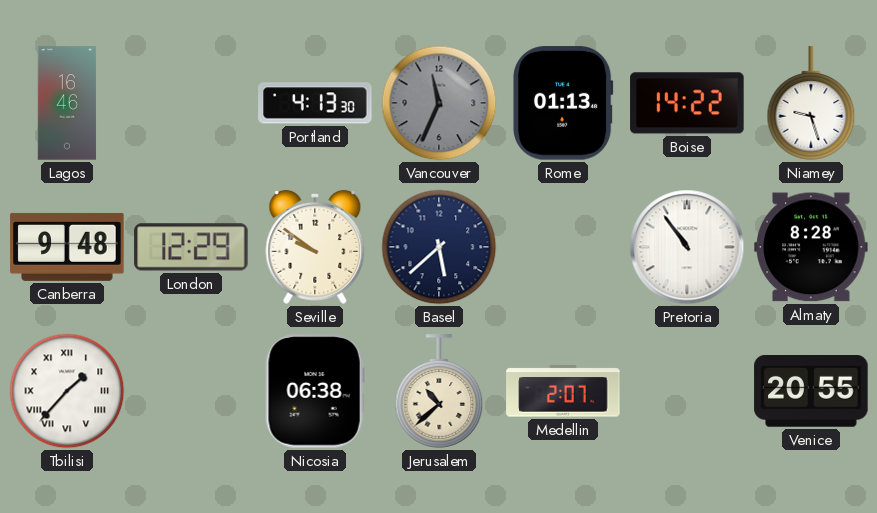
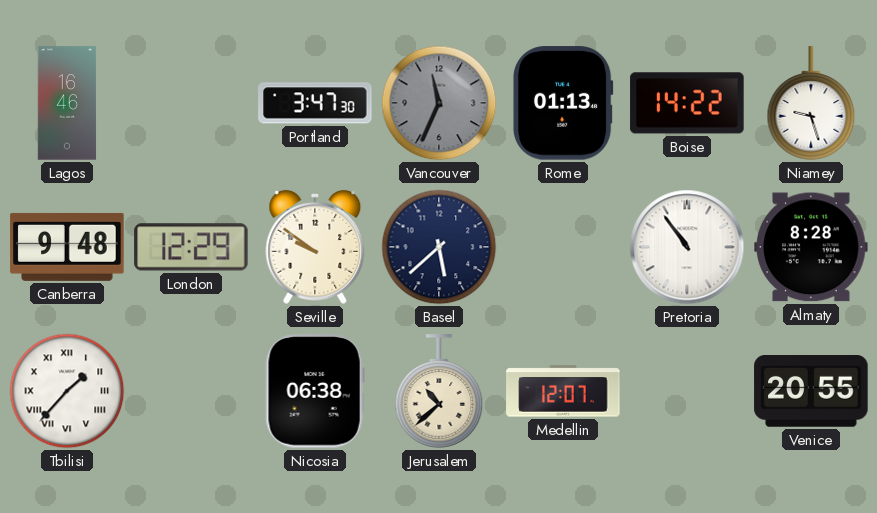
Portland: 4:13 -> 3:47
Medellin: 2:07 -> 12:07
